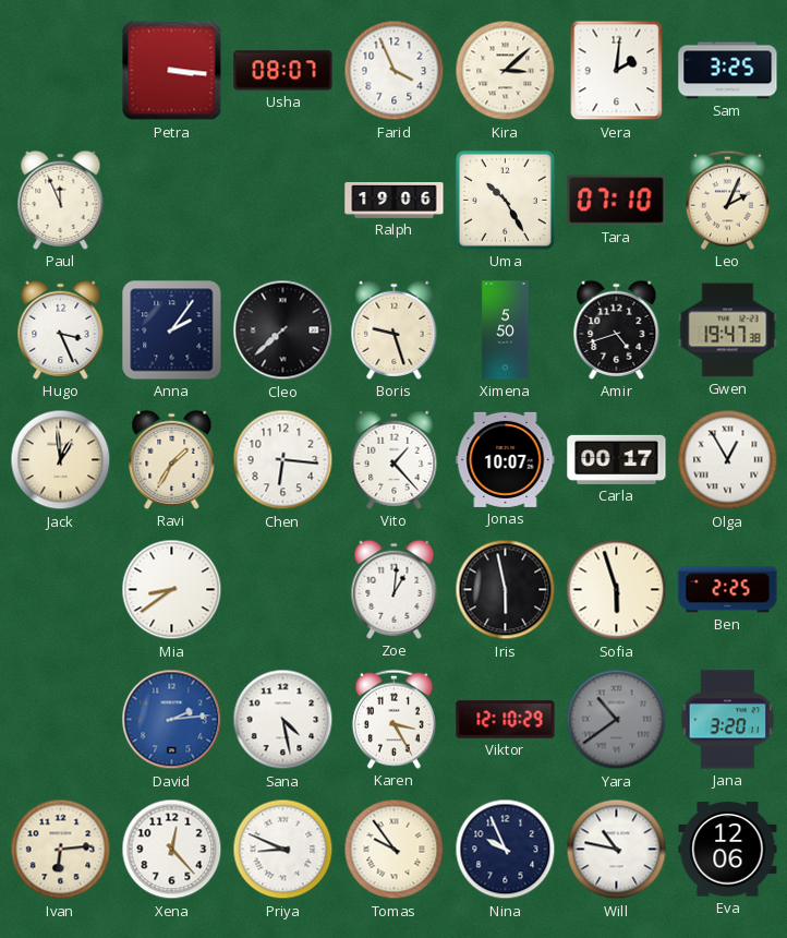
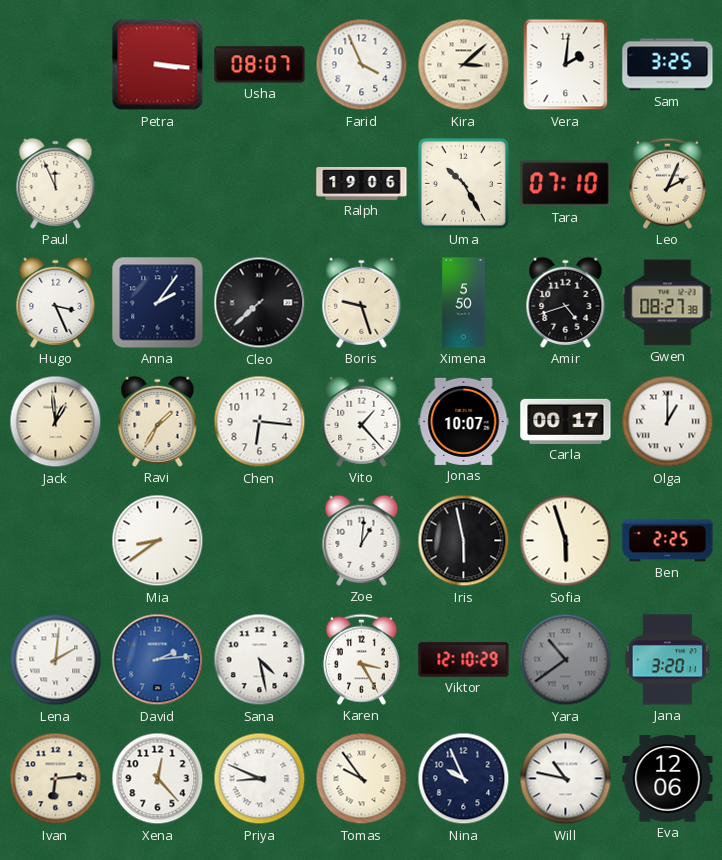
Gwen: 19:47 -> 08:27
Olga: 12:55 -> 1:00
Lena: none -> 2:01
